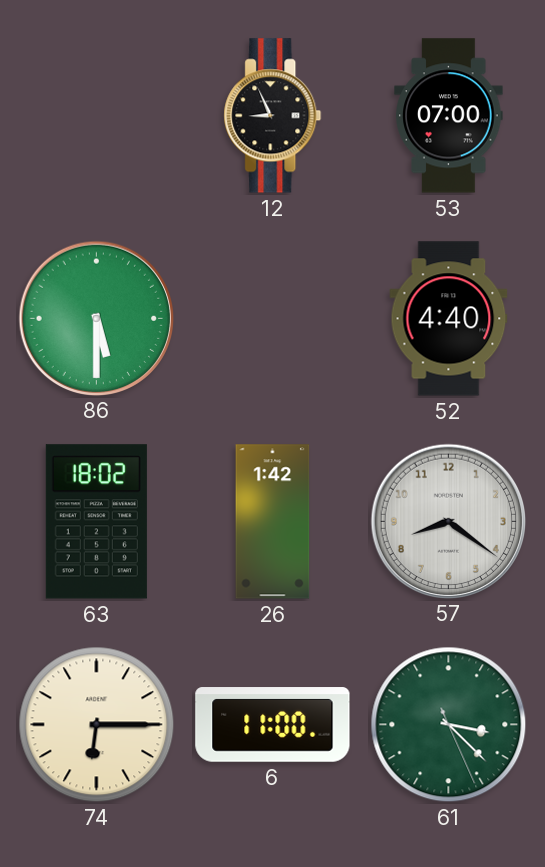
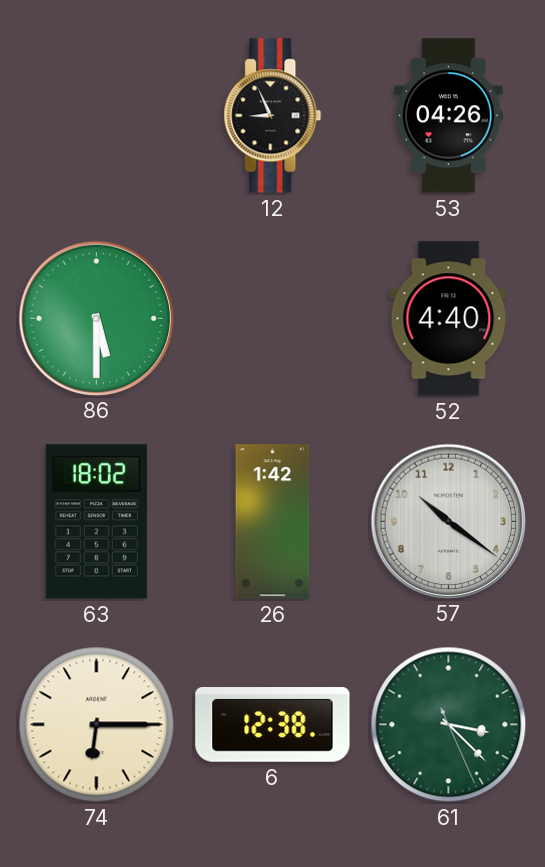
53: 07:00 -> 04:26
57: 8:21 -> 10:21
6: 11:00 -> 12:38
